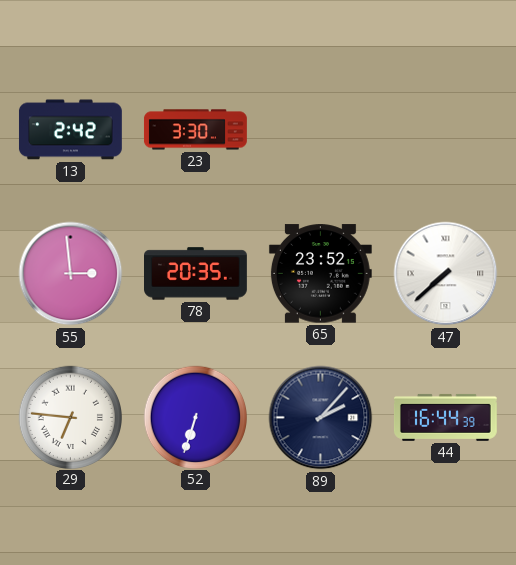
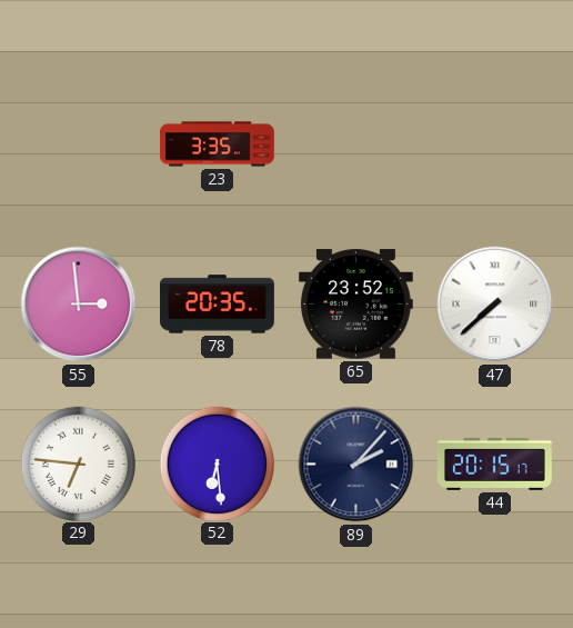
13: 2:42 -> none
23: 3:30 -> 3:35
52: 6:33 -> 6:29
44: 16:44 -> 20:15
